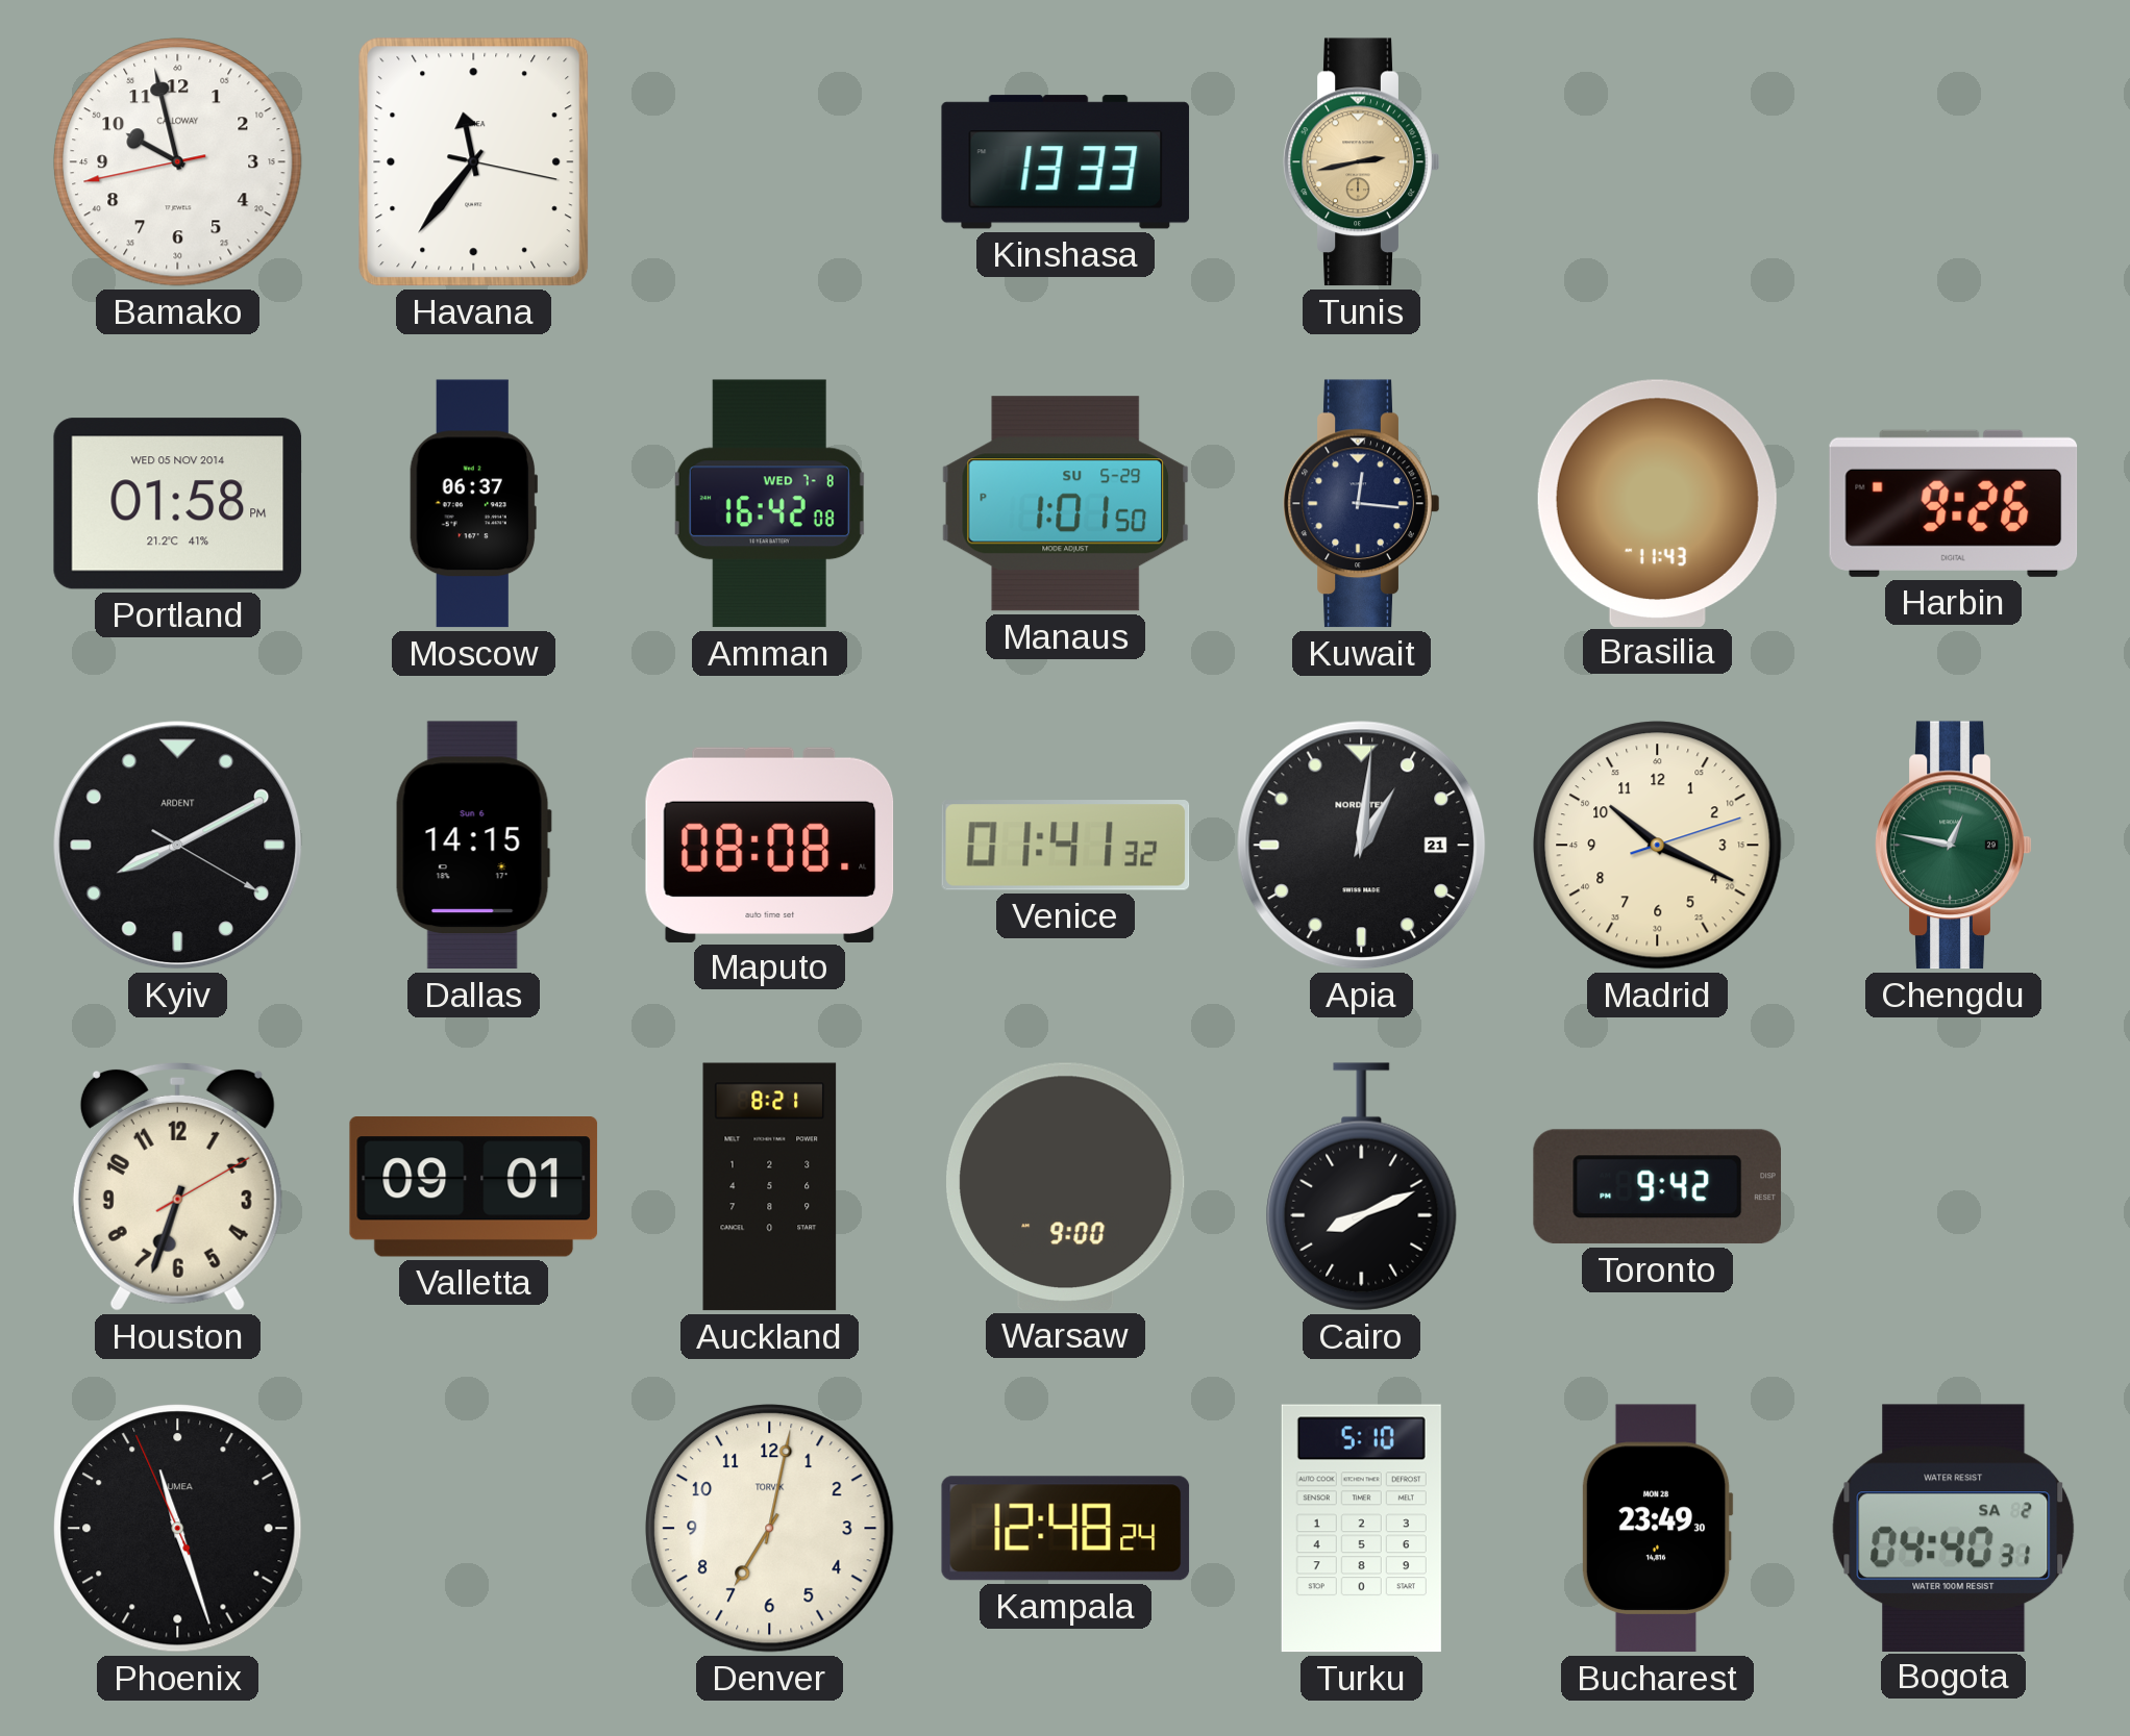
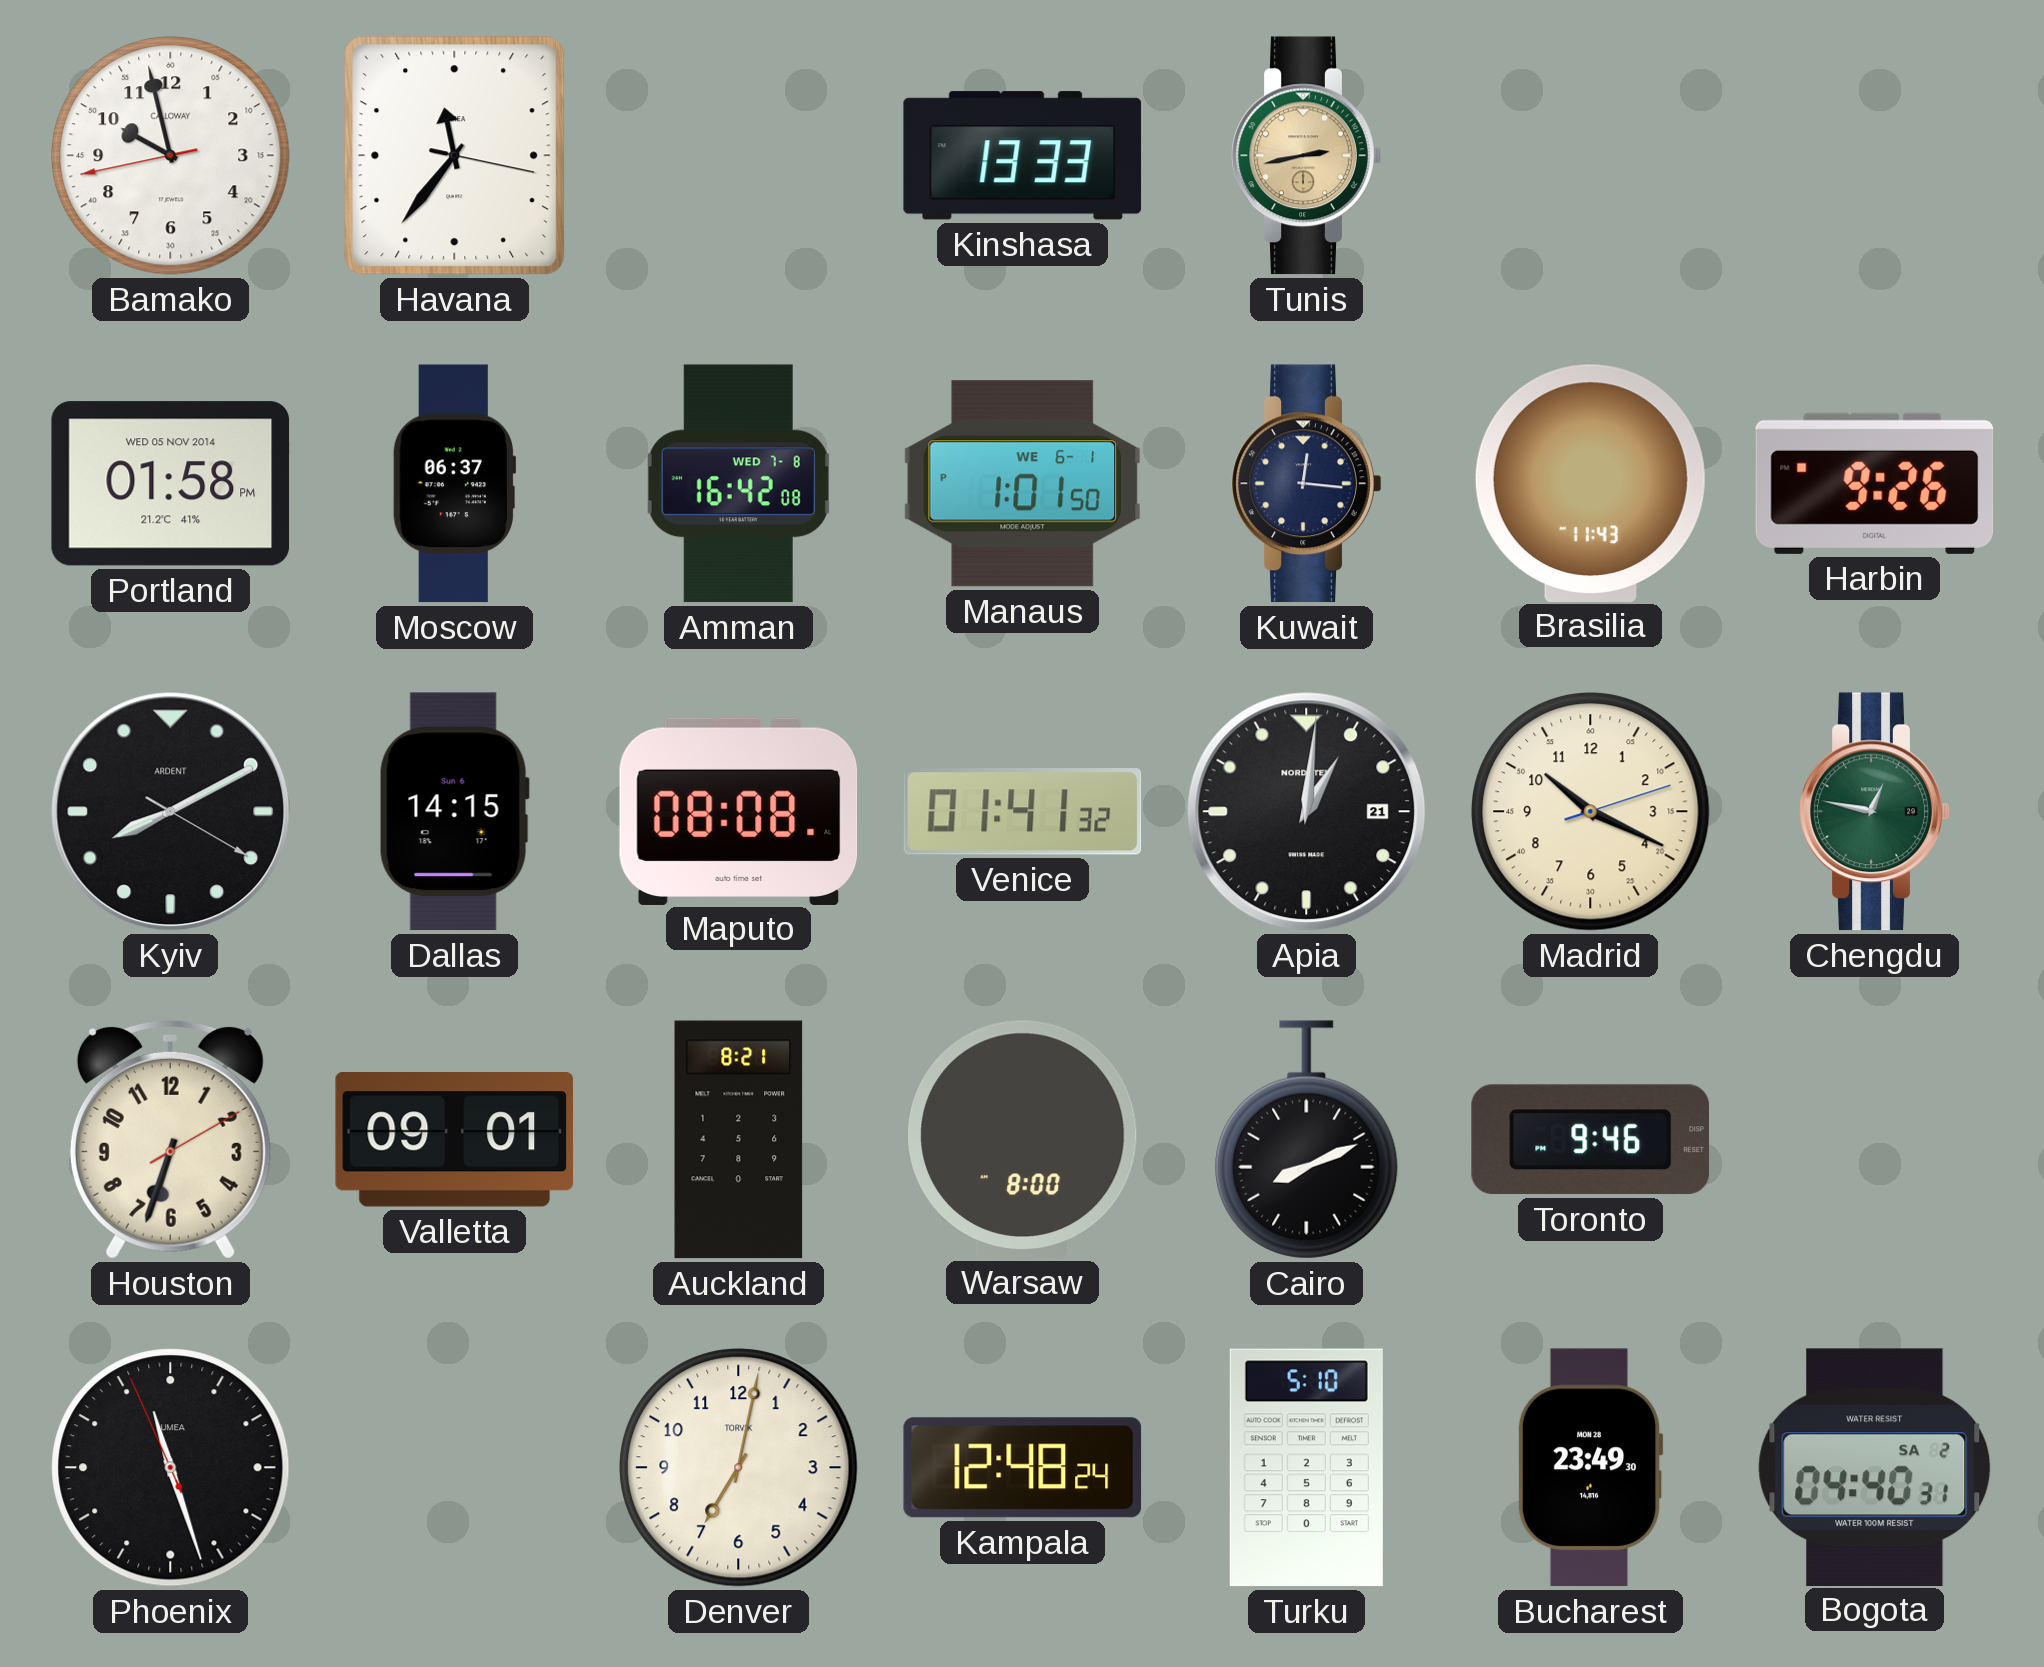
Manaus date: SU 5-29 -> WE 6-1
Warsaw: 9:00 -> 8:00
Toronto: 9:42 -> 9:46
